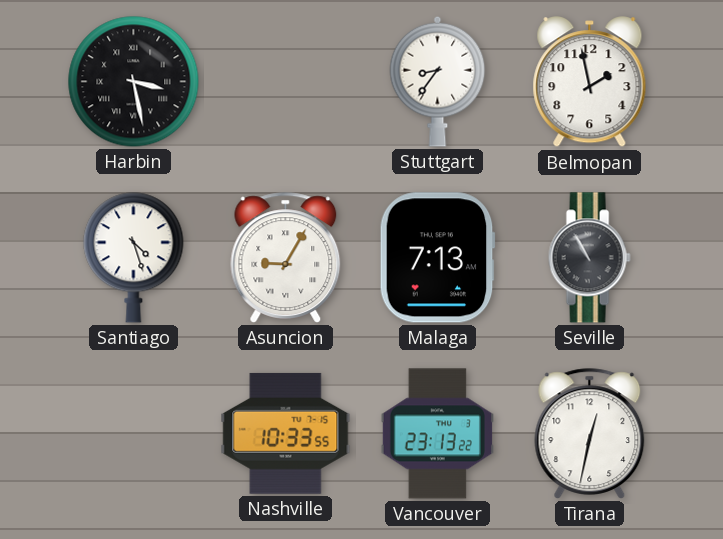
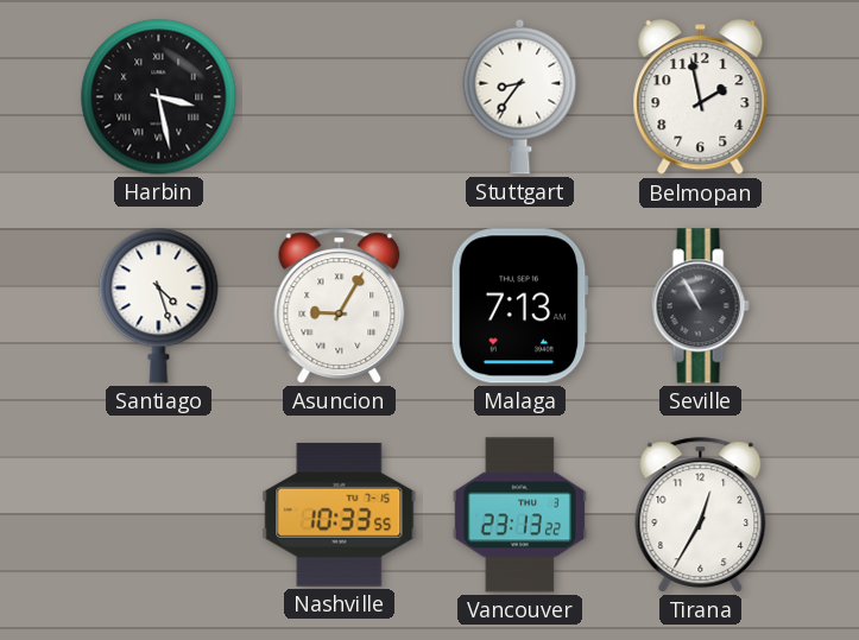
Tirana: 12:32 -> 12:35
